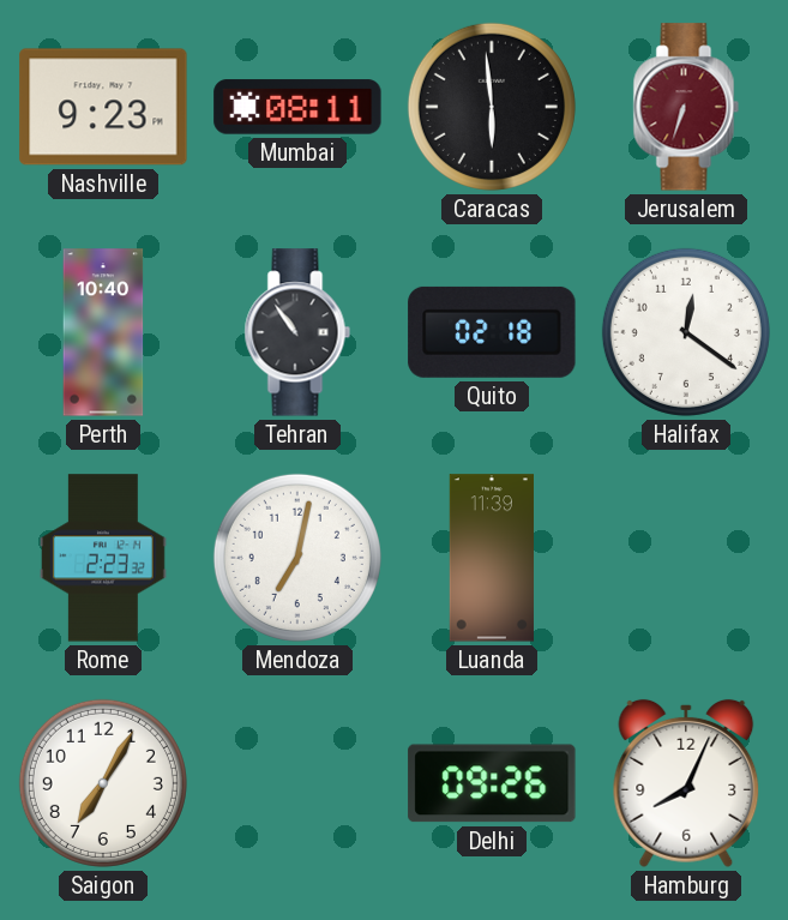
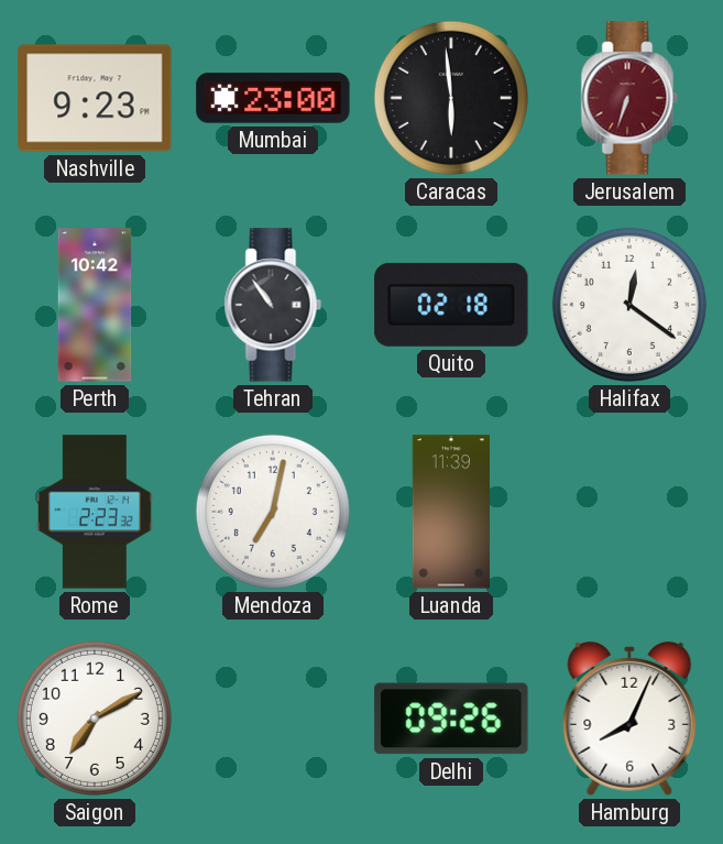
Mumbai: 08:11 -> 23:00
Perth: 10:40 -> 10:42
Saigon: 7:05 -> 7:10
